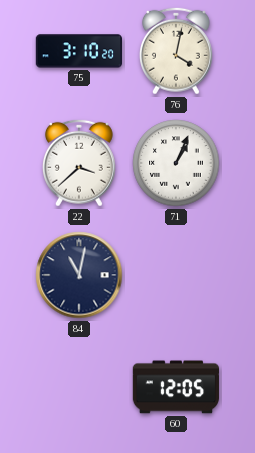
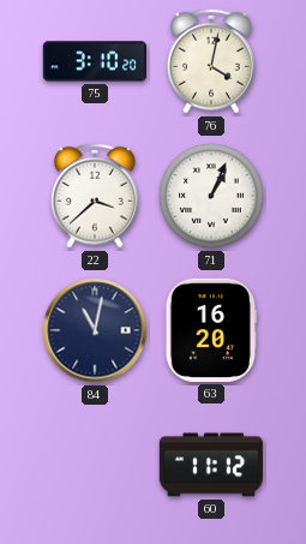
63: none -> 16:20
60: 12:05 -> 11:12
